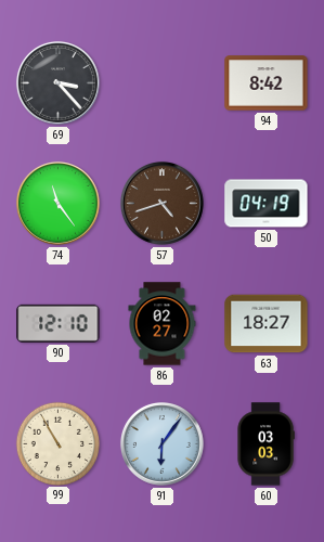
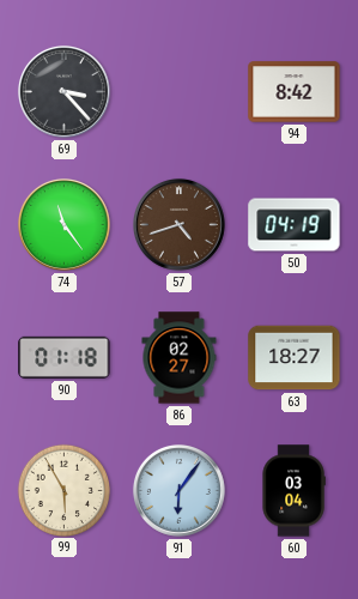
90: 12:10 -> 01:18
99: 10:55 -> 5:55
60: 03:03 -> 03:04
